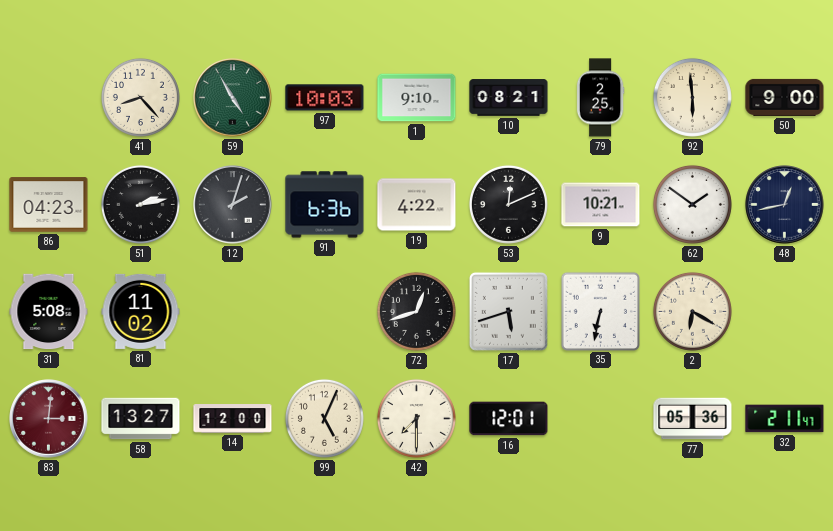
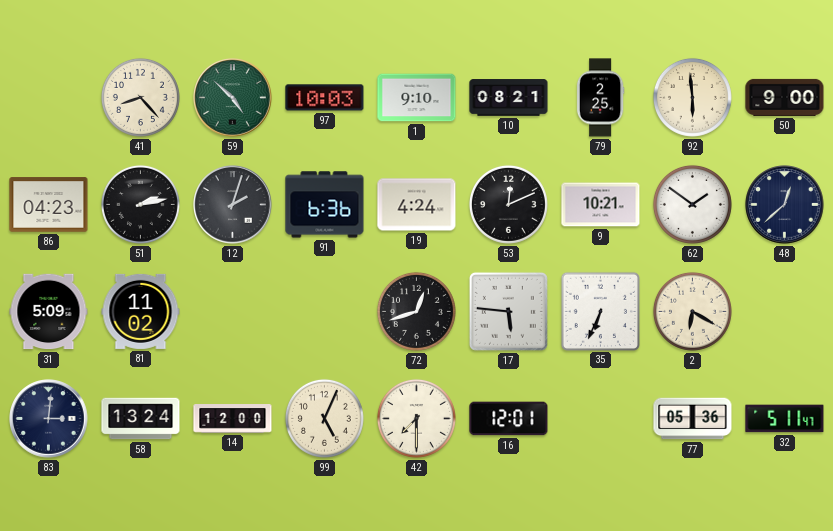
59: 4:55 -> 4:52
19: 4:22 -> 4:24
48: 12:43 -> 12:38
31: 5:08 -> 5:09
17: 5:42 -> 5:46
35: 6:32 -> 6:34
83 dial: burgundy -> navy
58: 13:27 -> 13:24
32: 2:11 -> 5:11
